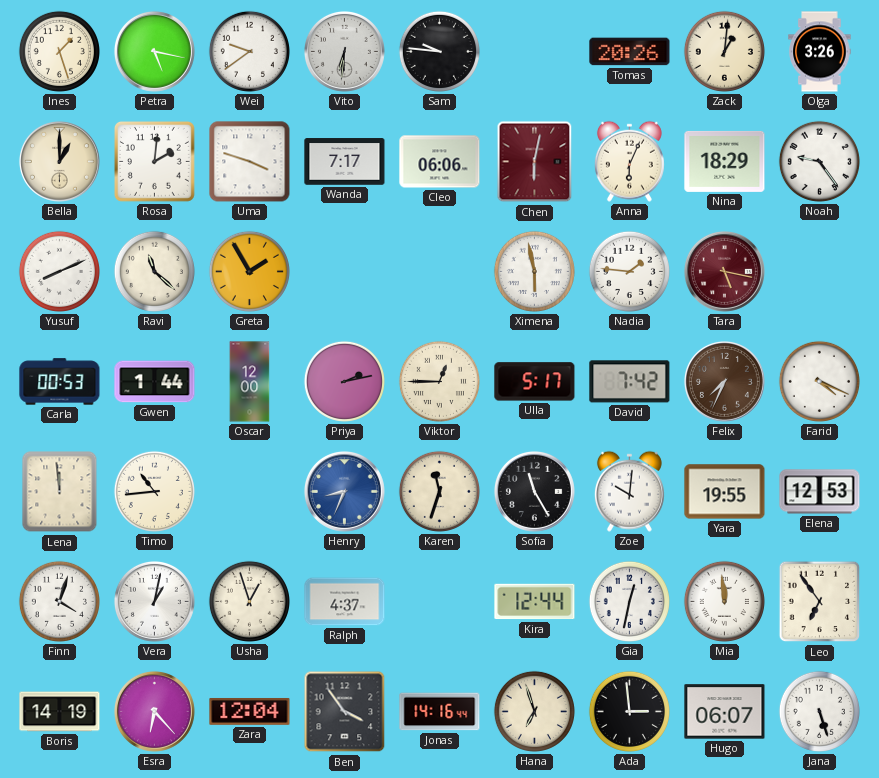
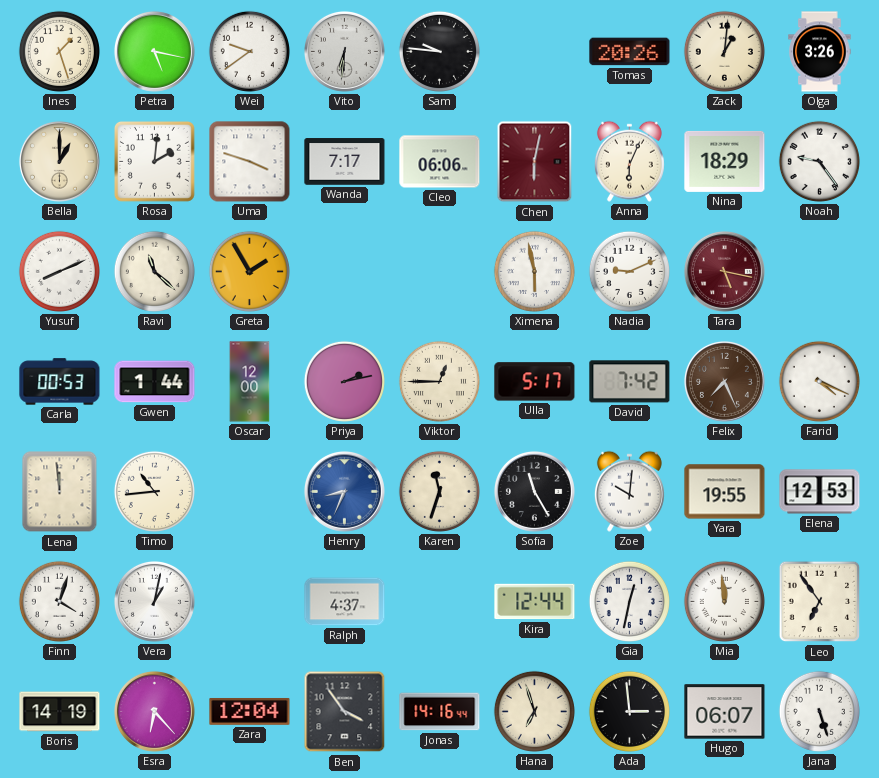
Nadia: 1:46 -> 9:11
Felix: 7:34 -> 7:26
Usha: 12:57 -> none
